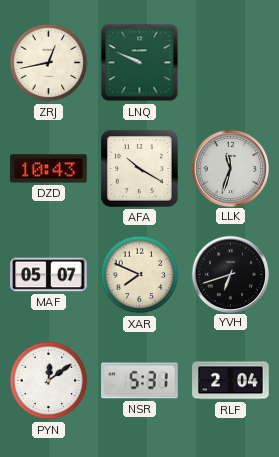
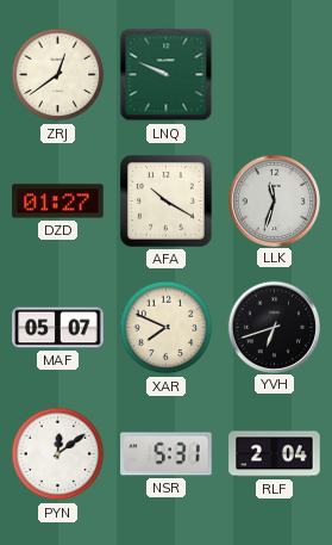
ZRJ: 12:43 -> 12:39
DZD: 10:43 -> 01:27
